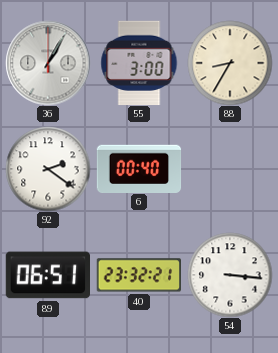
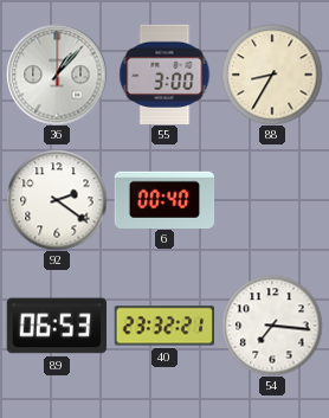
36: 1:05 -> 1:07
89: 06:51 -> 06:53
54: 3:16 -> 7:16
